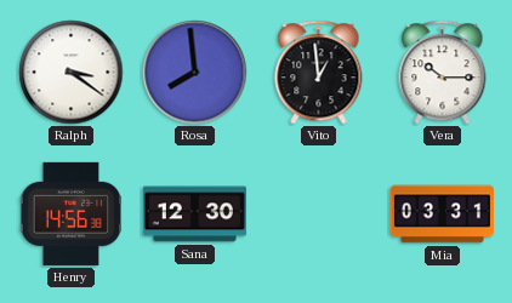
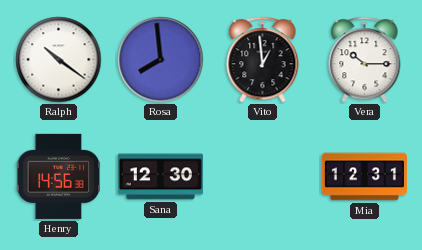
Ralph: 3:21 -> 10:21
Mia: 03:31 -> 12:31
